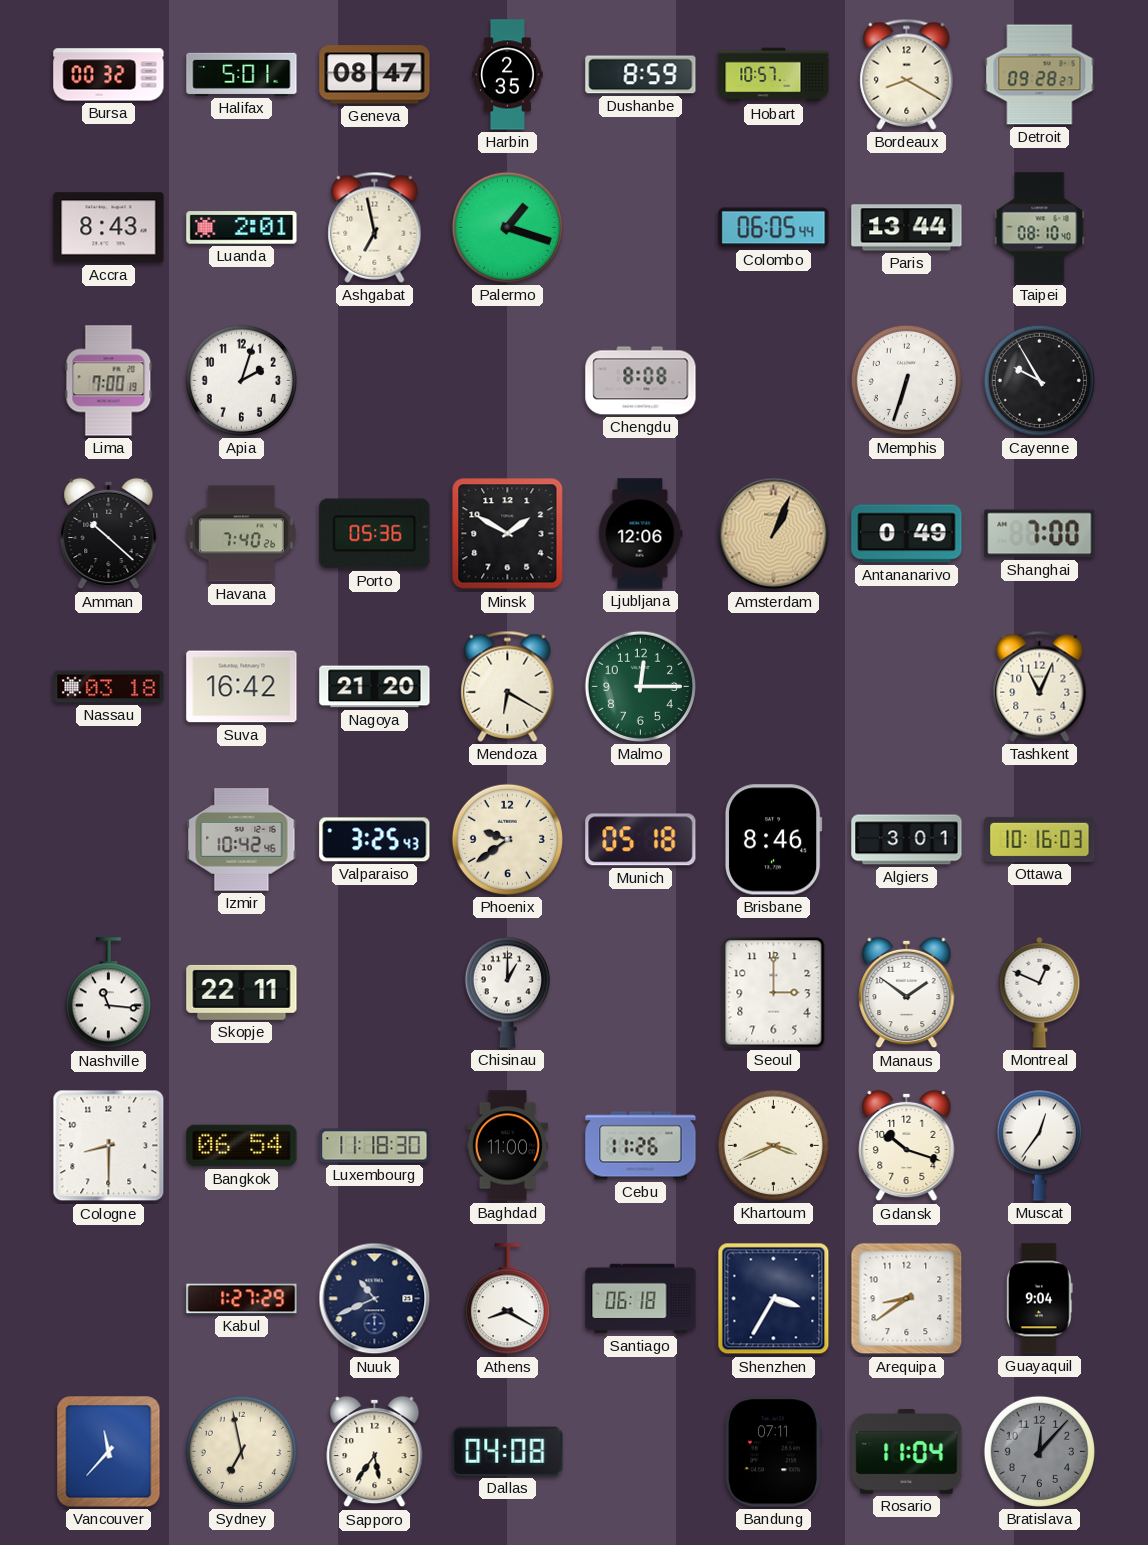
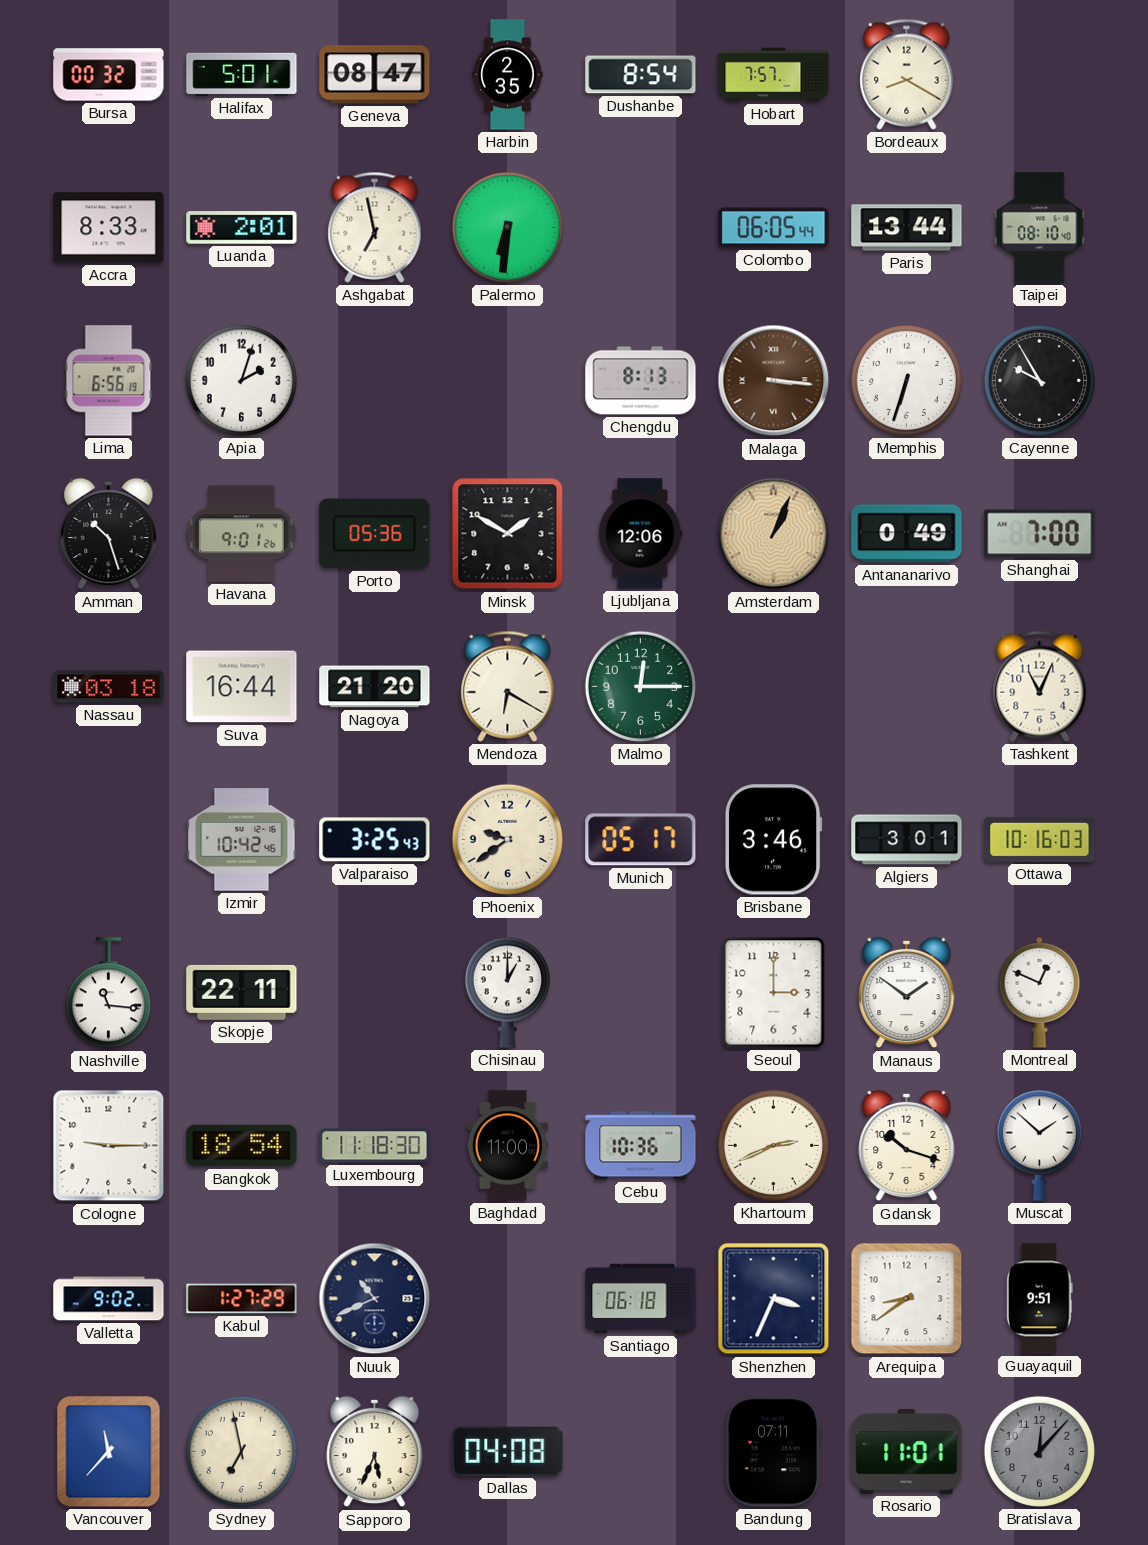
Dushanbe: 8:59 -> 8:54
Hobart: 10:57 -> 7:57
Detroit: 09:28 -> none
Accra: 8:43 -> 8:33
Palermo: 1:18 -> 6:31
Lima: 7:00 -> 6:56
Chengdu: 8:08 -> 8:13
Malaga: none -> 3:16
Amman: 10:22 -> 10:27
Havana: 7:40 -> 9:01
Suva: 16:42 -> 16:44
Munich: 05:18 -> 05:17
Brisbane: 8:46 -> 3:46
Cologne: 8:30 -> 9:15
Bangkok: 06:54 -> 18:54
Cebu: 11:26 -> 10:36
Khartoum: 3:41 -> 2:41
Muscat: 12:36 -> 1:52
Valletta: none -> 9:02
Athens: 8:20 -> none
Shenzhen: 3:35 -> 3:34
Guayaquil: 9:04 -> 9:51
Sapporo: 5:36 -> 5:34
Rosario: 11:04 -> 11:01
